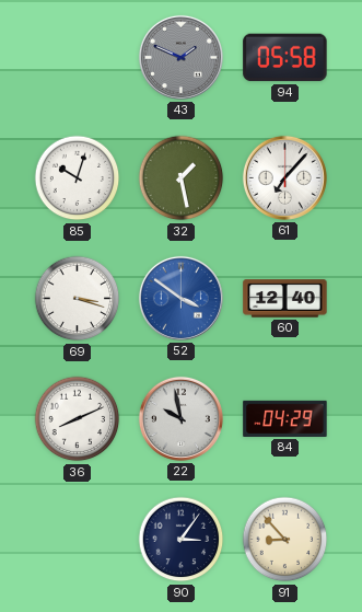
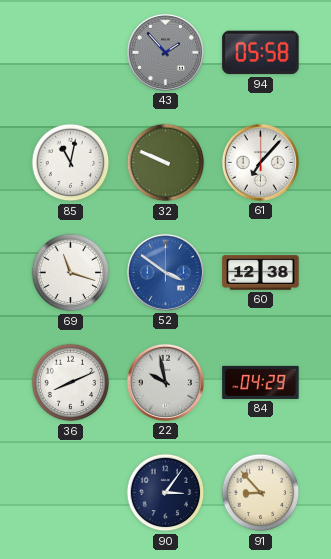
43: 1:49 -> 1:53
85: 10:03 -> 11:02
32: 1:28 -> 9:49
69: 3:18 -> 11:18
60: 12:40 -> 12:38
